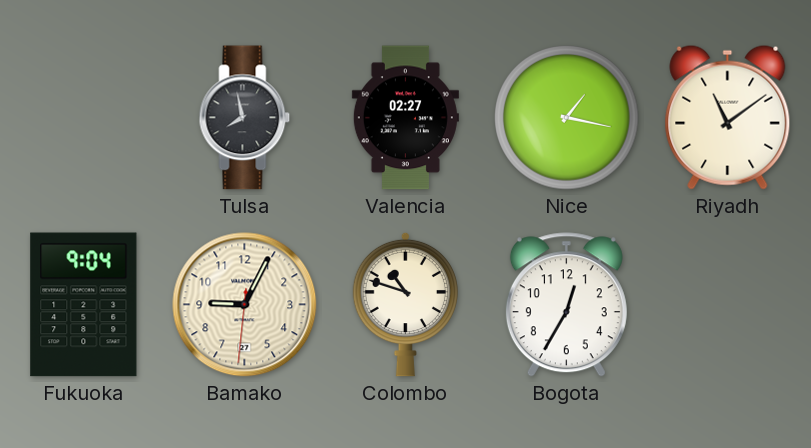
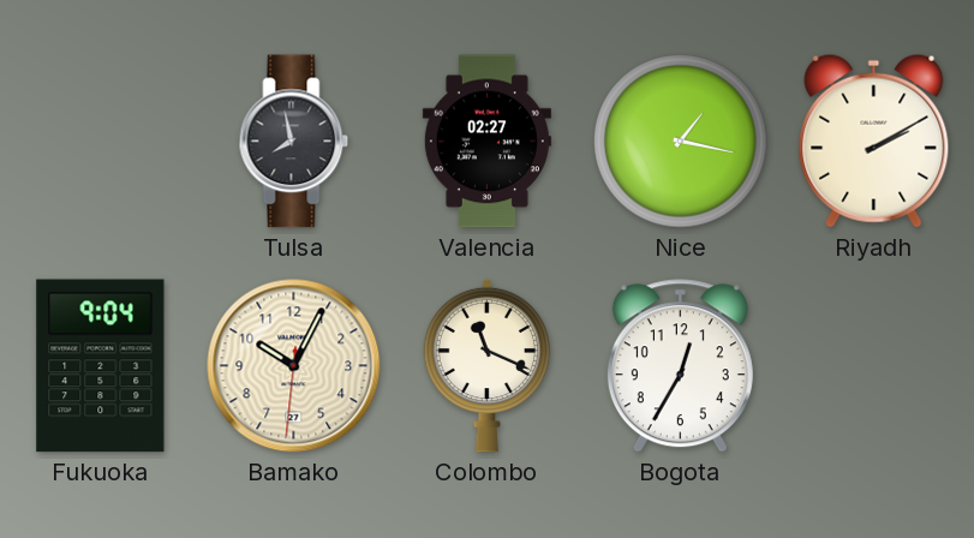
Riyadh: 11:09 -> 2:10
Bamako: 9:04 -> 10:04
Colombo: 10:48 -> 11:19
